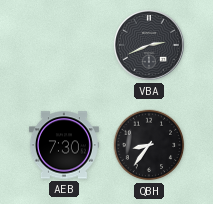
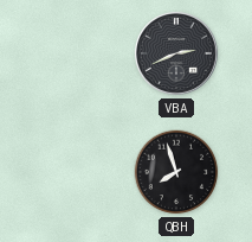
AEB: 7:30 -> none
QBH: 8:36 -> 7:57
